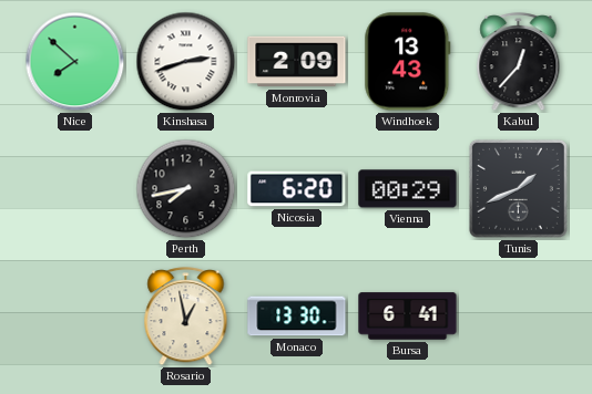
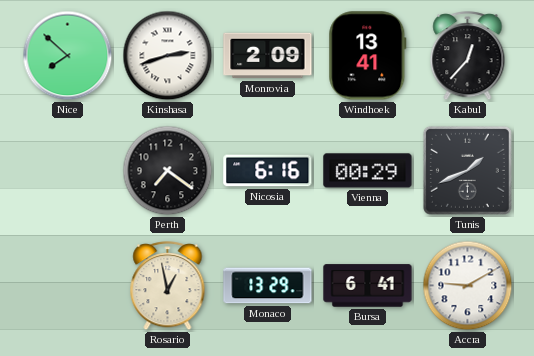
Windhoek: 13:43 -> 13:41
Perth: 7:43 -> 7:21
Nicosia: 6:20 -> 6:16
Monaco: 13:30 -> 13:29
Accra: none -> 9:10
